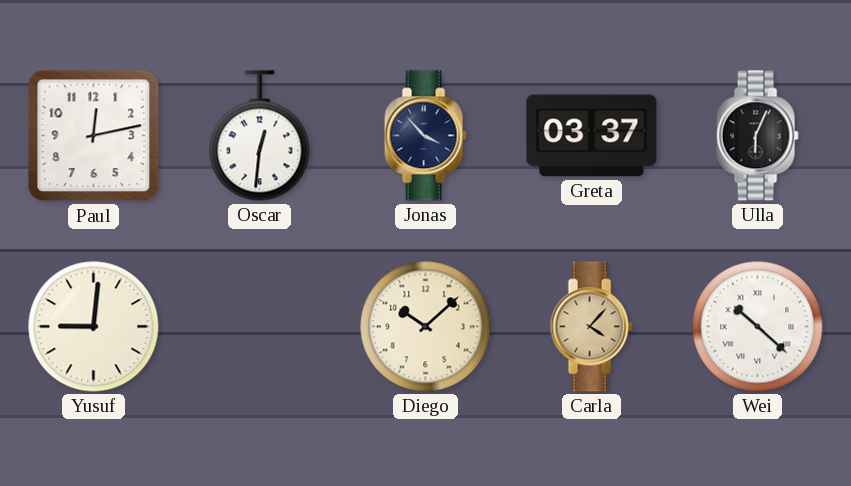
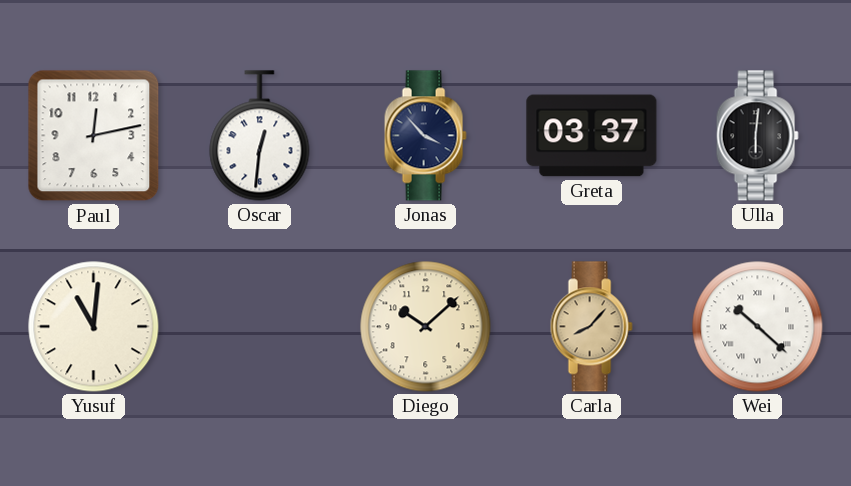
Ulla: 6:04 -> 6:01
Yusuf: 9:01 -> 11:01
Carla: 4:07 -> 8:07
